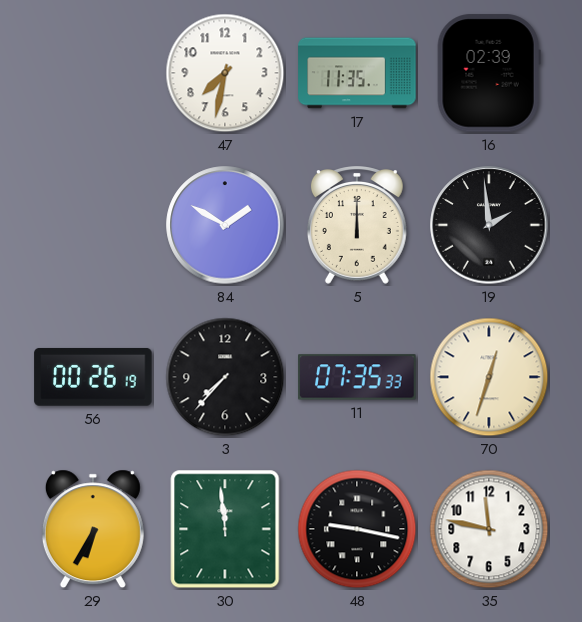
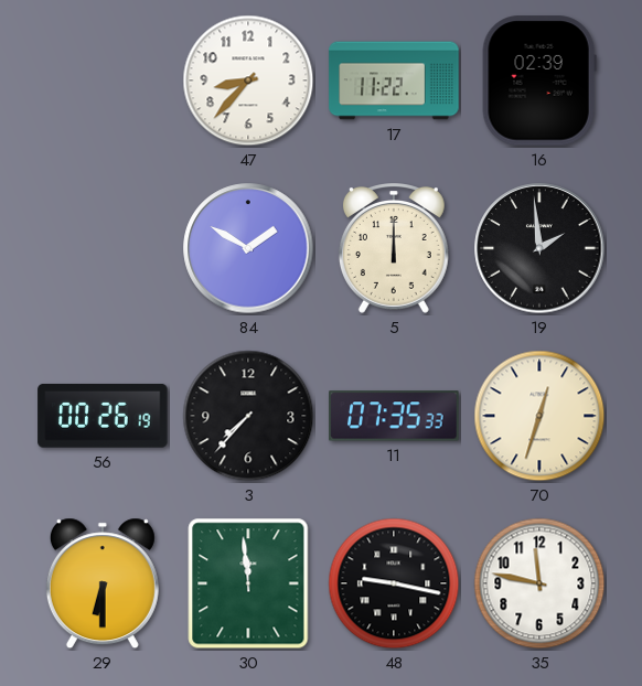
47: 7:32 -> 8:37
17: 11:35 -> 11:22
29: 6:35 -> 6:30
